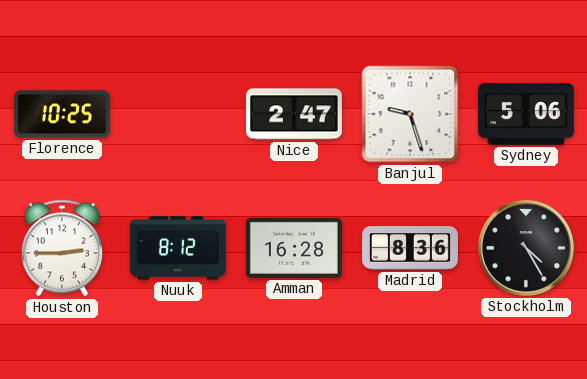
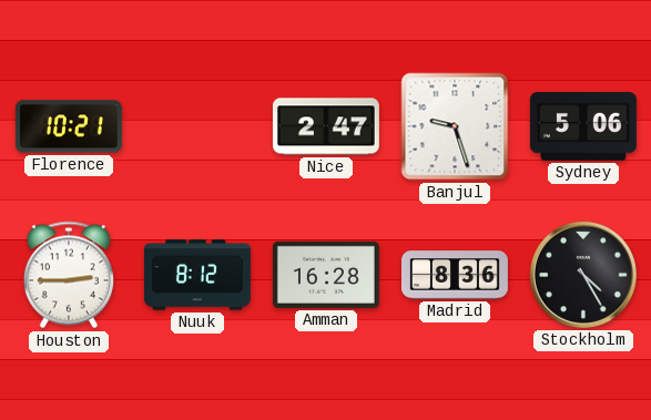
Florence: 10:25 -> 10:21
